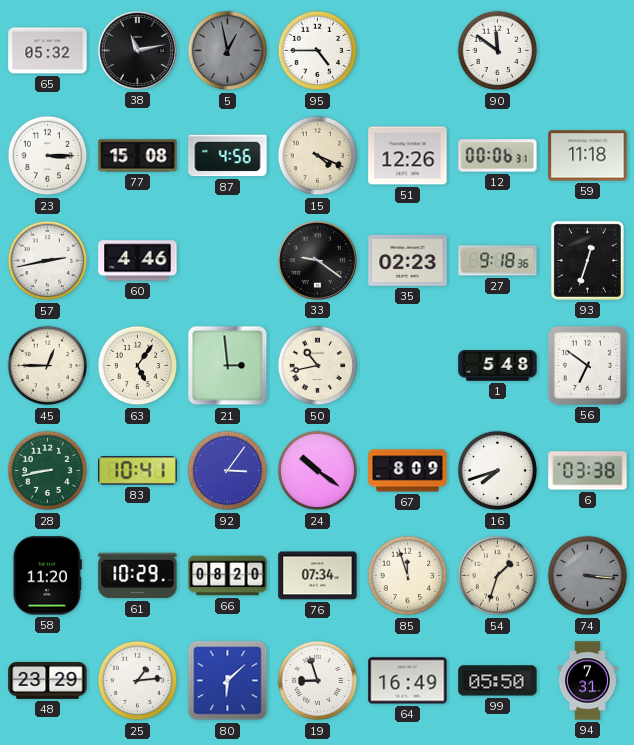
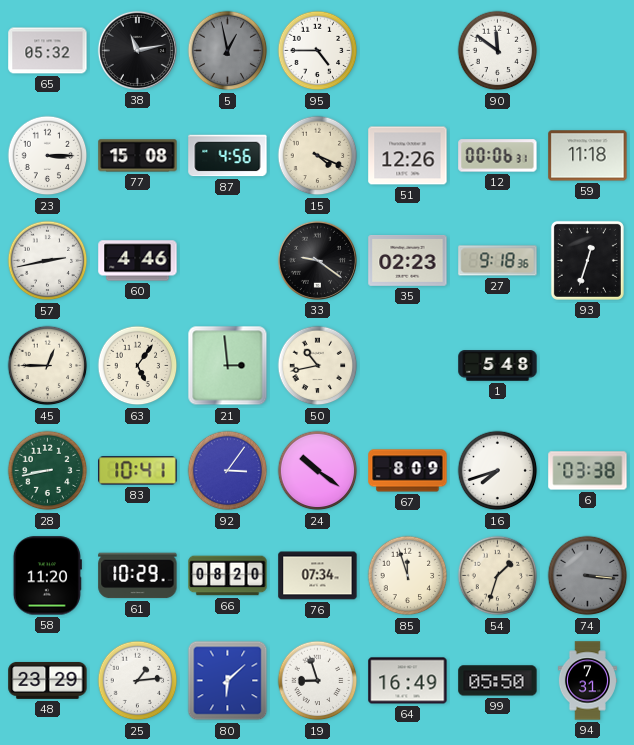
56: 6:51 -> none
